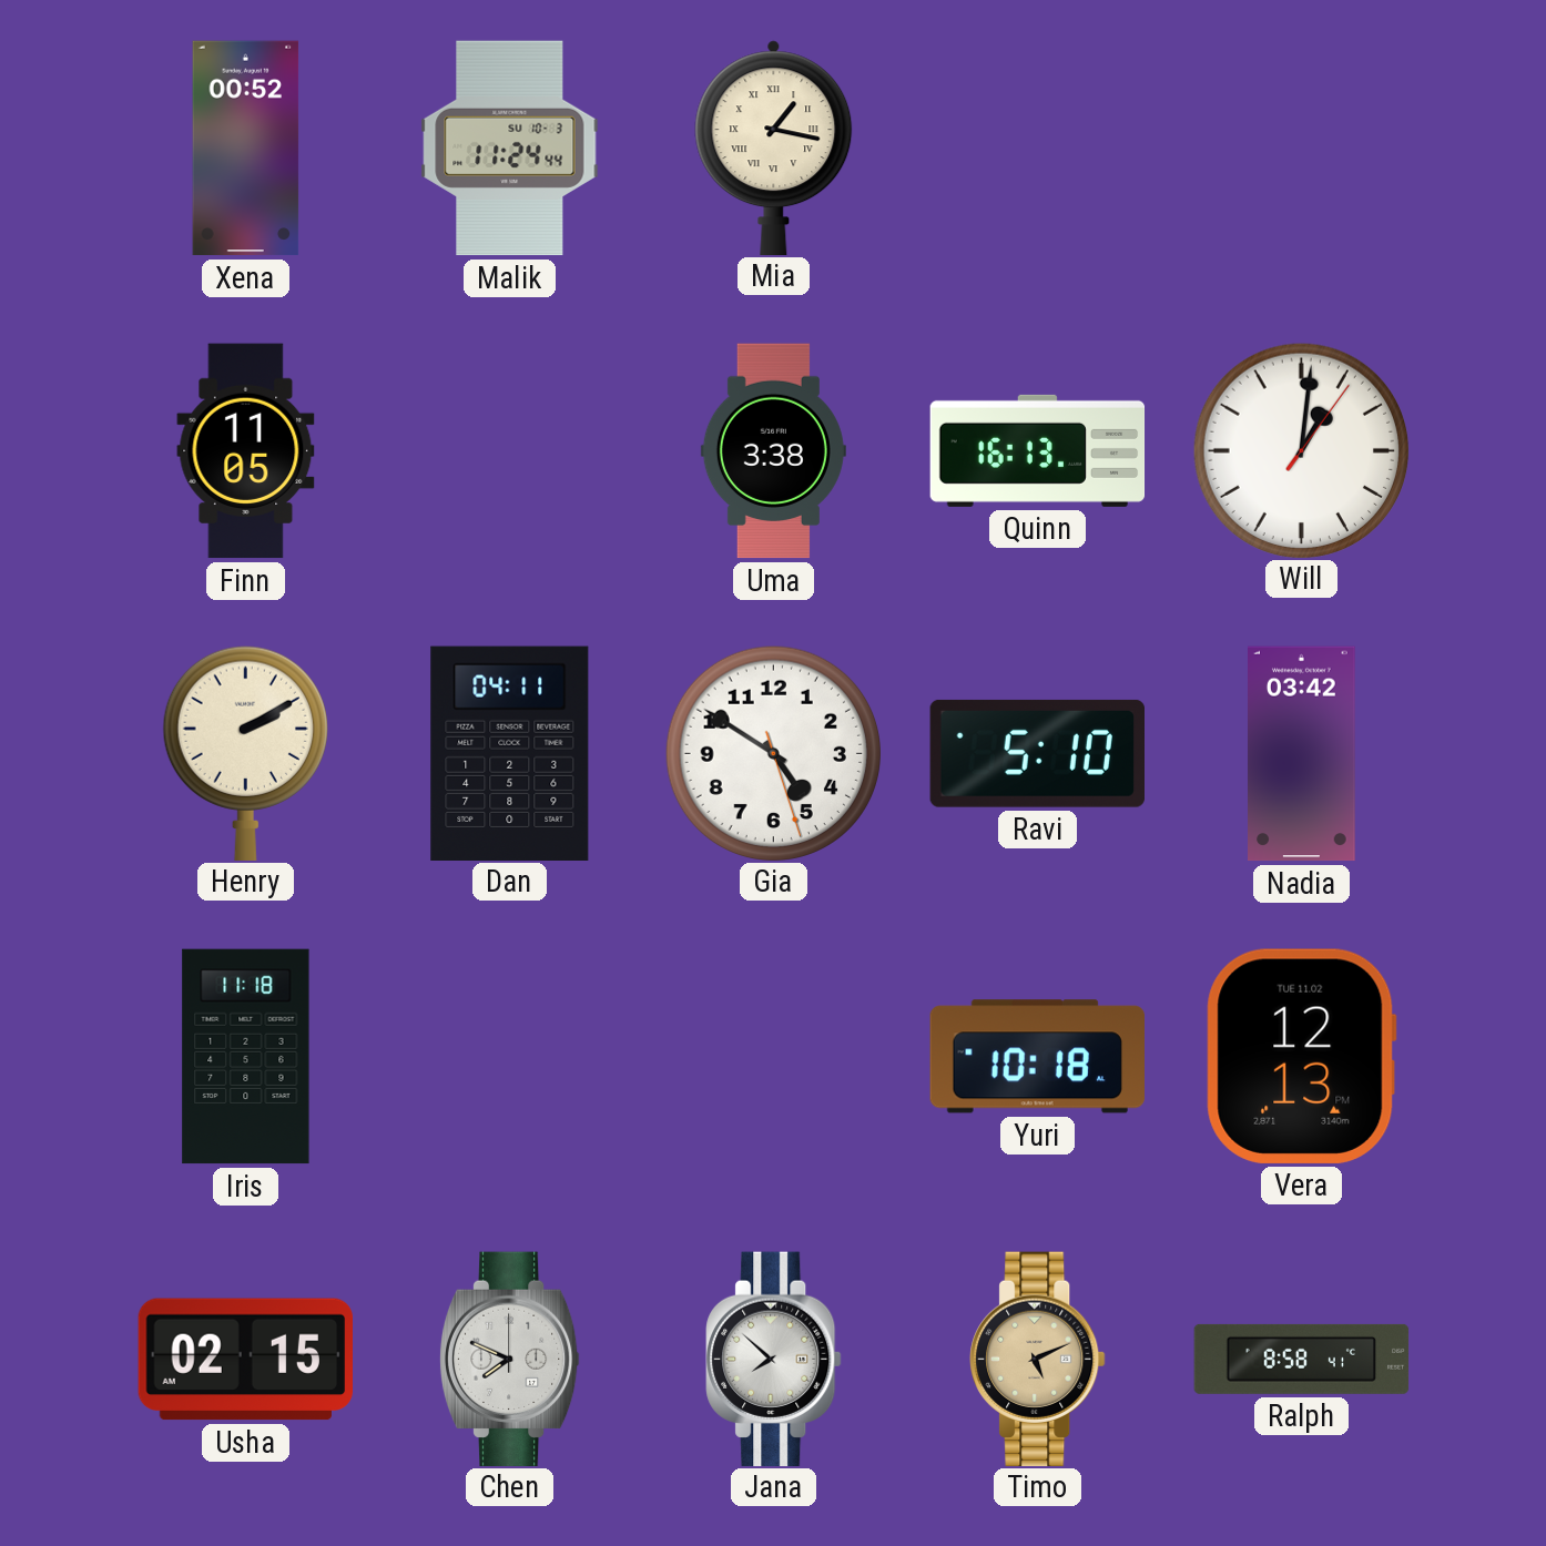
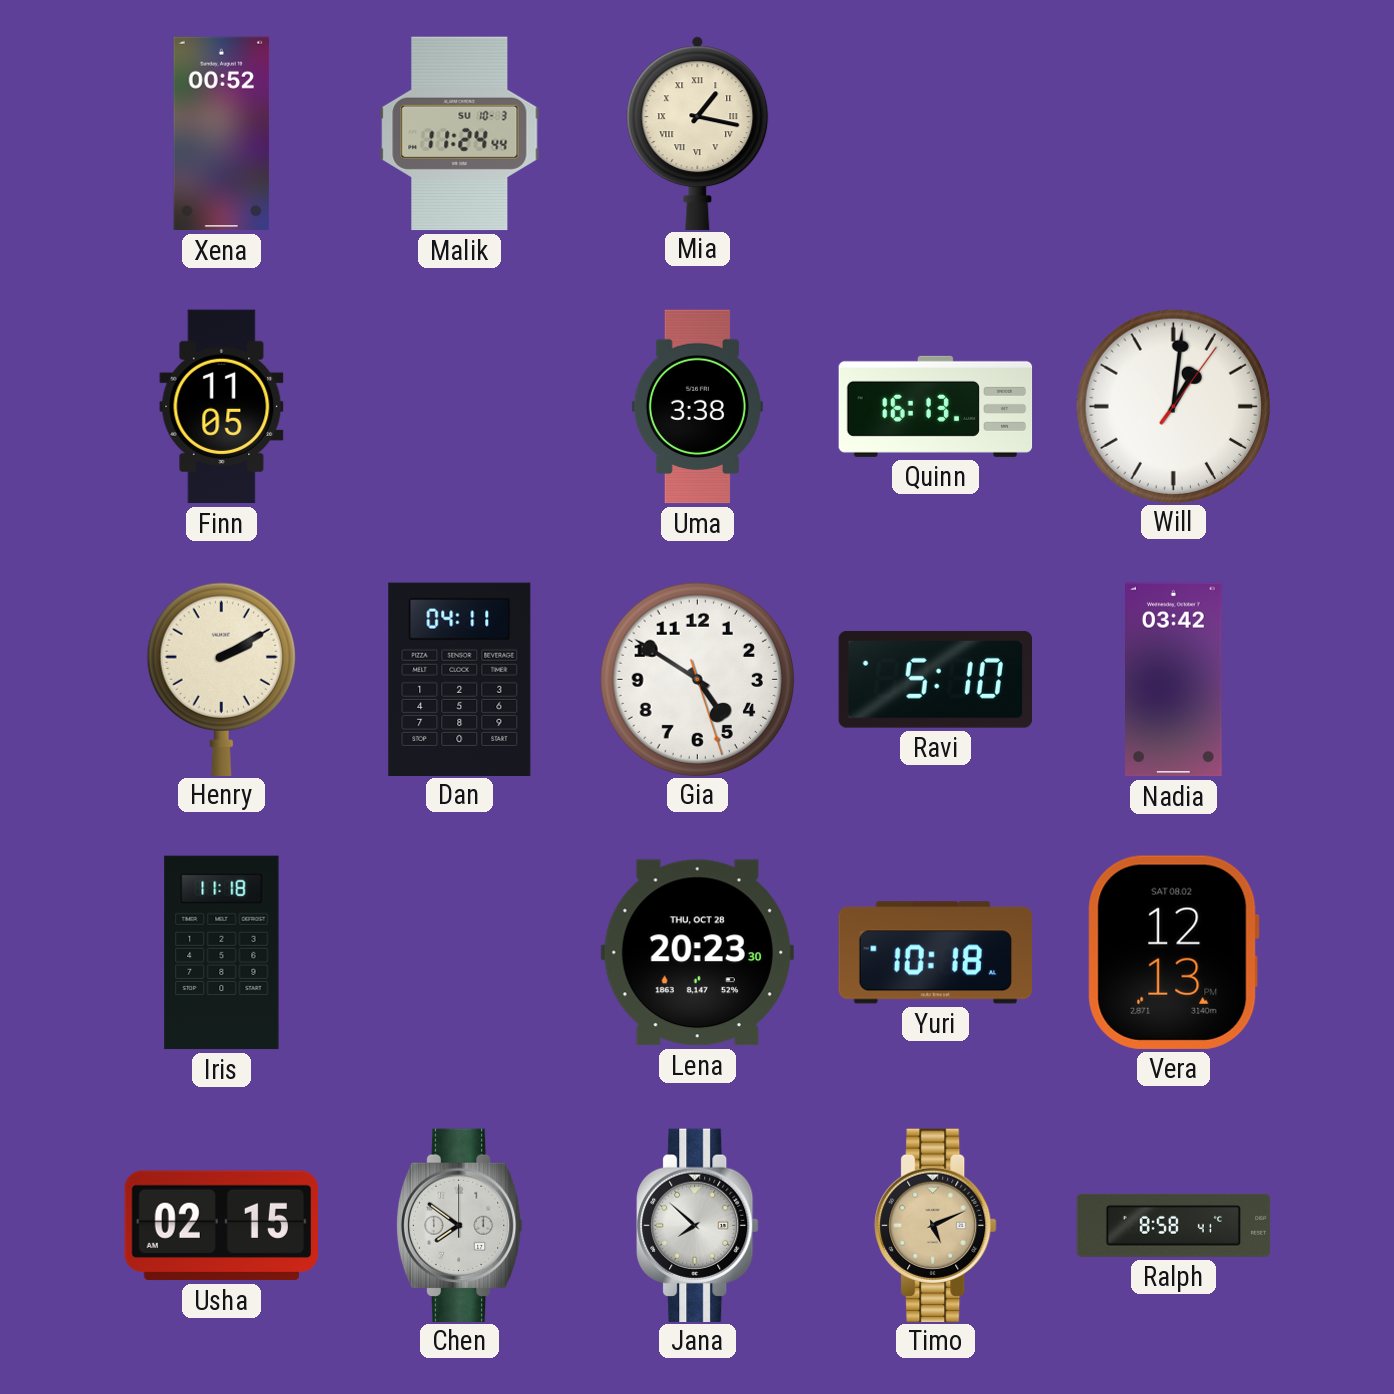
Lena: none -> 20:23
Vera date: TUE 11.02 -> SAT 08.02
Chen: 7:49 -> 7:51
